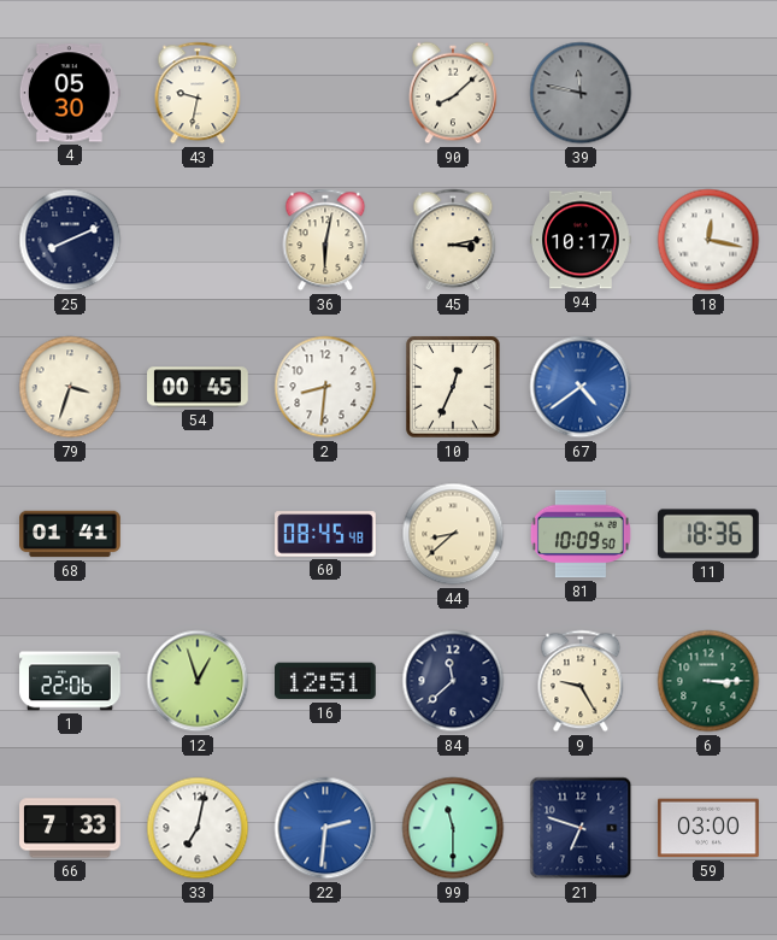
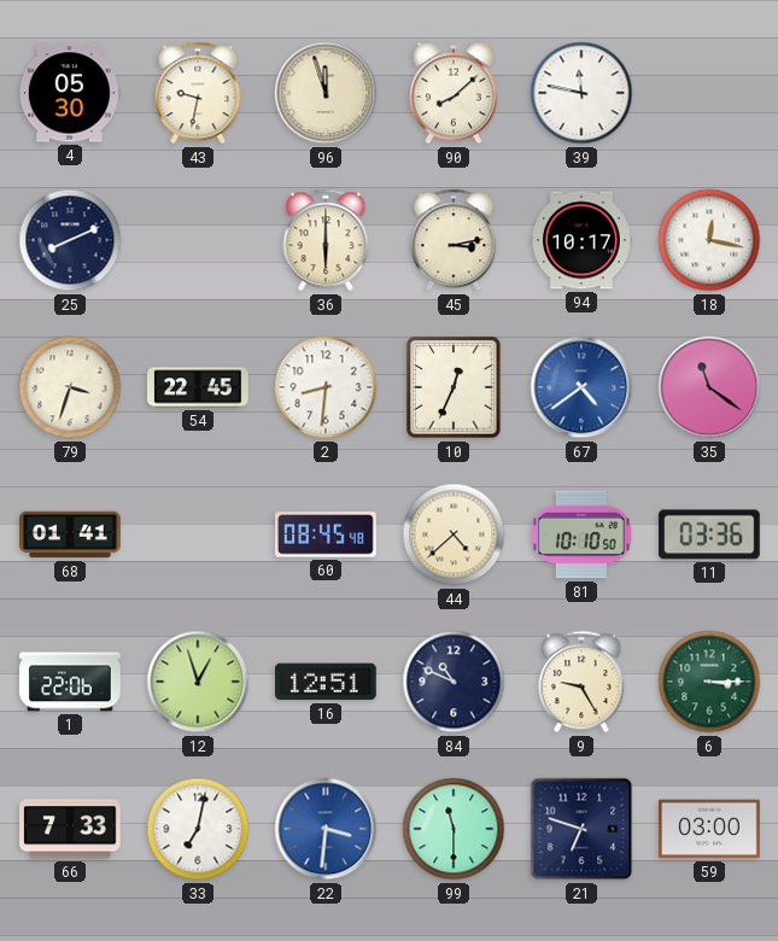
96: none -> 11:57
39 dial: grey -> white
36: 6:02 -> 6:00
54: 00:45 -> 22:45
35: none -> 11:21
44: 8:38 -> 4:38
81: 10:09 -> 10:10
11: 18:36 -> 03:36
84: 11:38 -> 10:49
22: 2:31 -> 3:31
